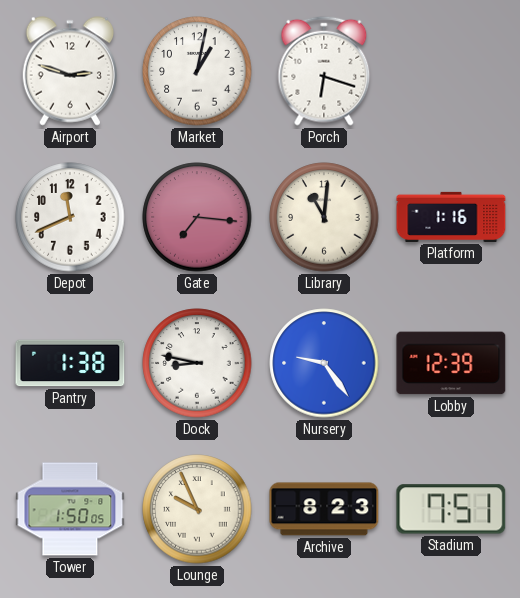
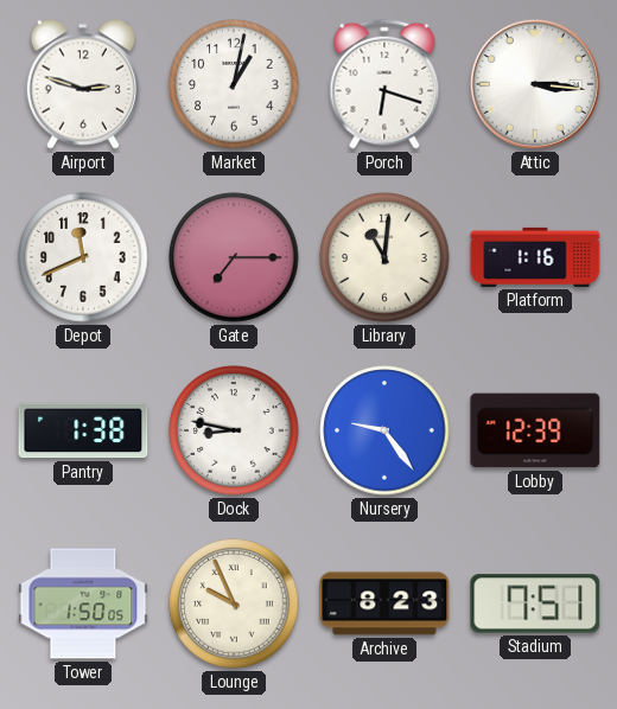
Attic: none -> 3:16
Gate: 7:16 -> 7:15
